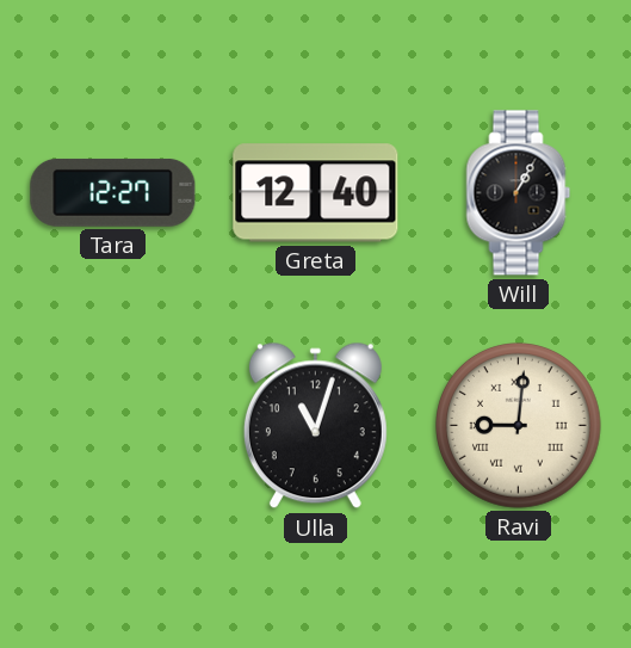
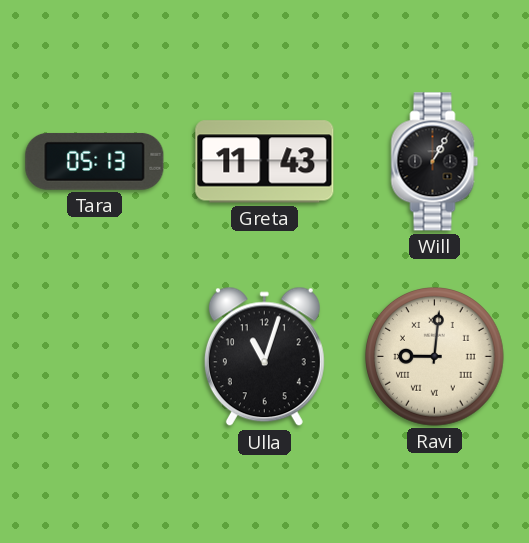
Tara: 12:27 -> 05:13
Greta: 12:40 -> 11:43
